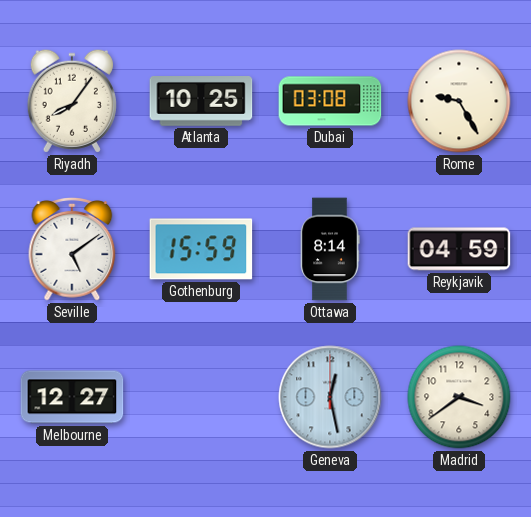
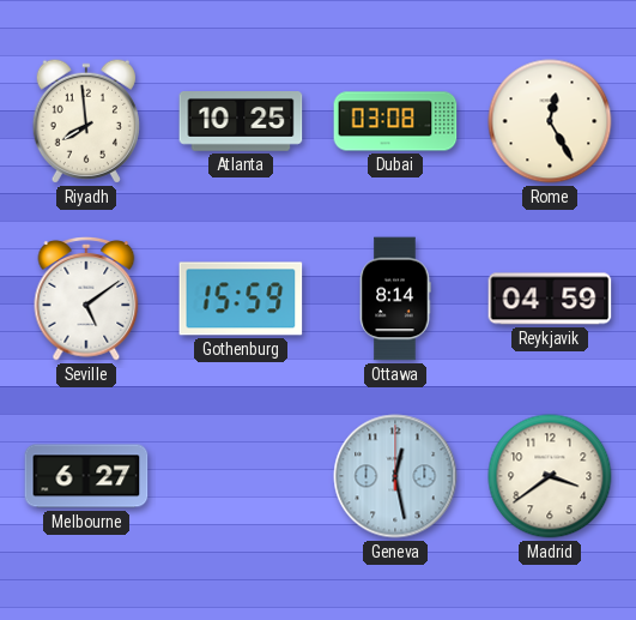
Riyadh: 8:06 -> 7:59
Rome: 9:25 -> 12:25
Melbourne: 12:27 -> 6:27
